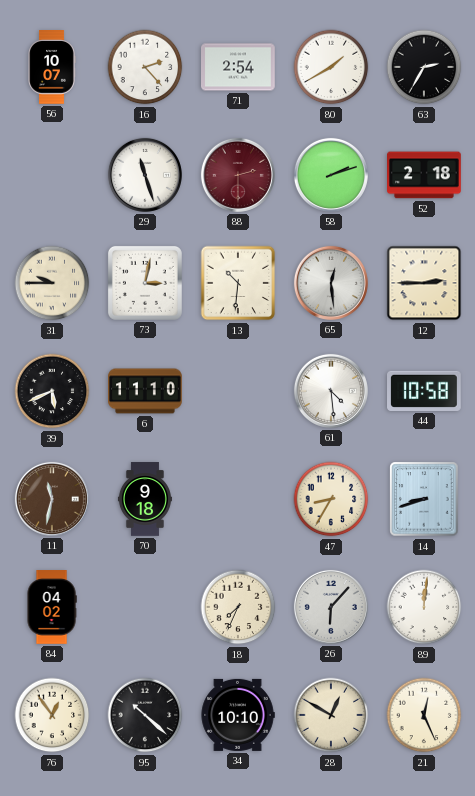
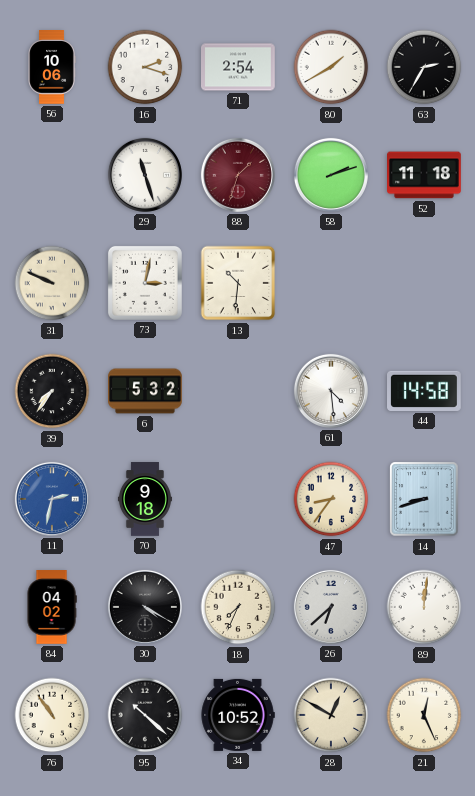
56: 10:07 -> 10:06
16: 2:23 -> 2:18
88: 2:30 -> 1:33
52: 2:18 -> 11:18
31: 9:45 -> 9:49
65: 12:29 -> none
12: 2:45 -> none
39: 5:41 -> 7:36
6: 11:10 -> 5:32
44: 10:58 -> 14:58
11: 11:32 -> 2:32
11 dial: brown -> blue
47: 8:35 -> 8:36
30: none -> 4:20
26: 6:07 -> 6:38
76: 12:54 -> 10:54
34: 10:10 -> 10:52
